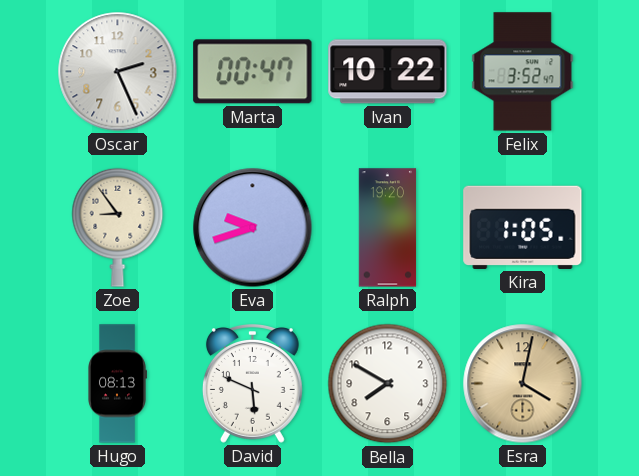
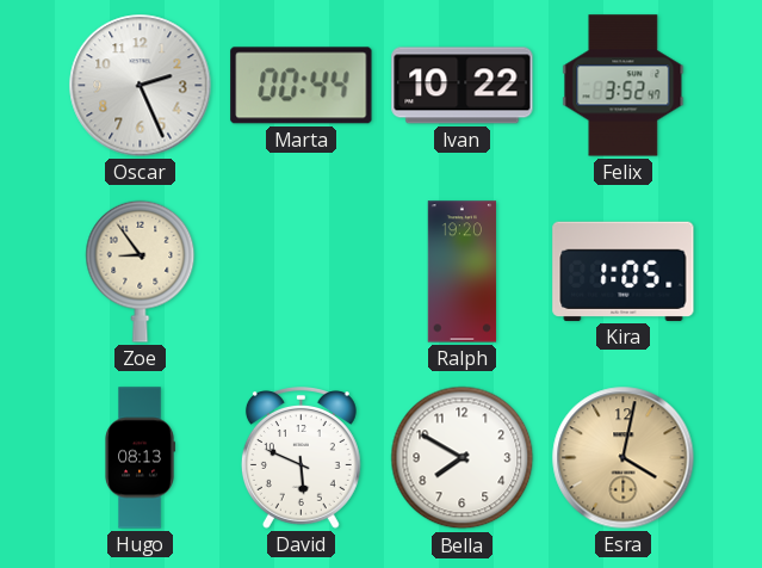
Marta: 00:47 -> 00:44
Eva: 9:42 -> none
